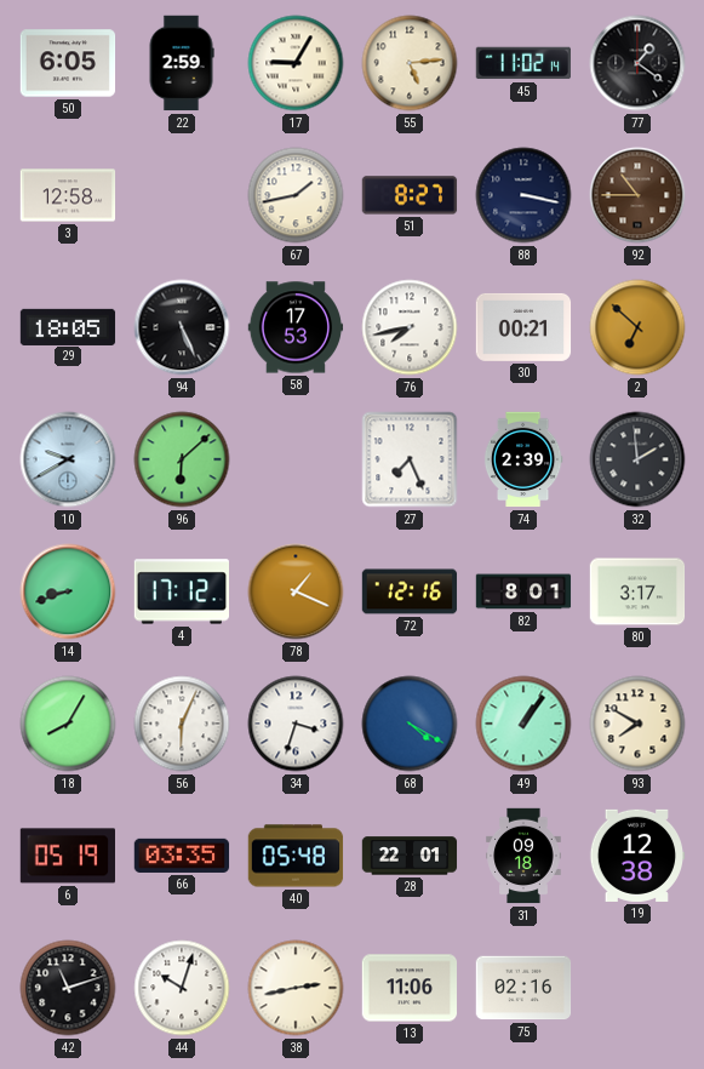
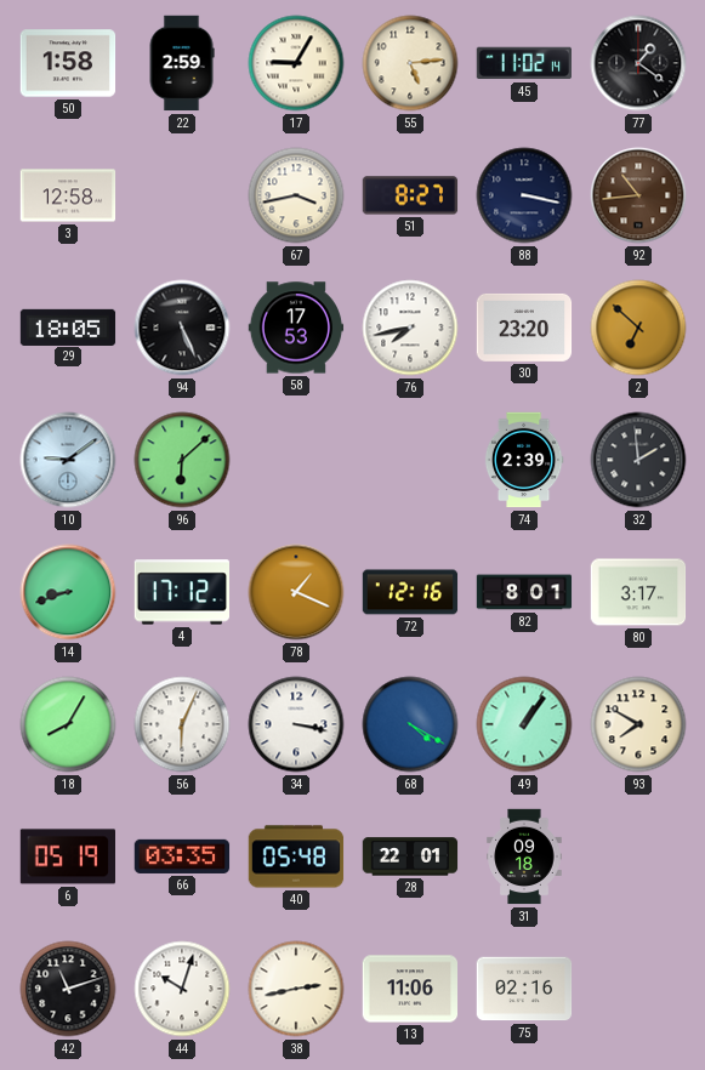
50: 6:05 -> 1:58
67: 1:43 -> 3:43
92: 10:45 -> 10:44
30: 00:21 -> 23:20
10: 9:40 -> 9:09
27: 7:26 -> none
34: 3:33 -> 3:17
19: 12:38 -> none
